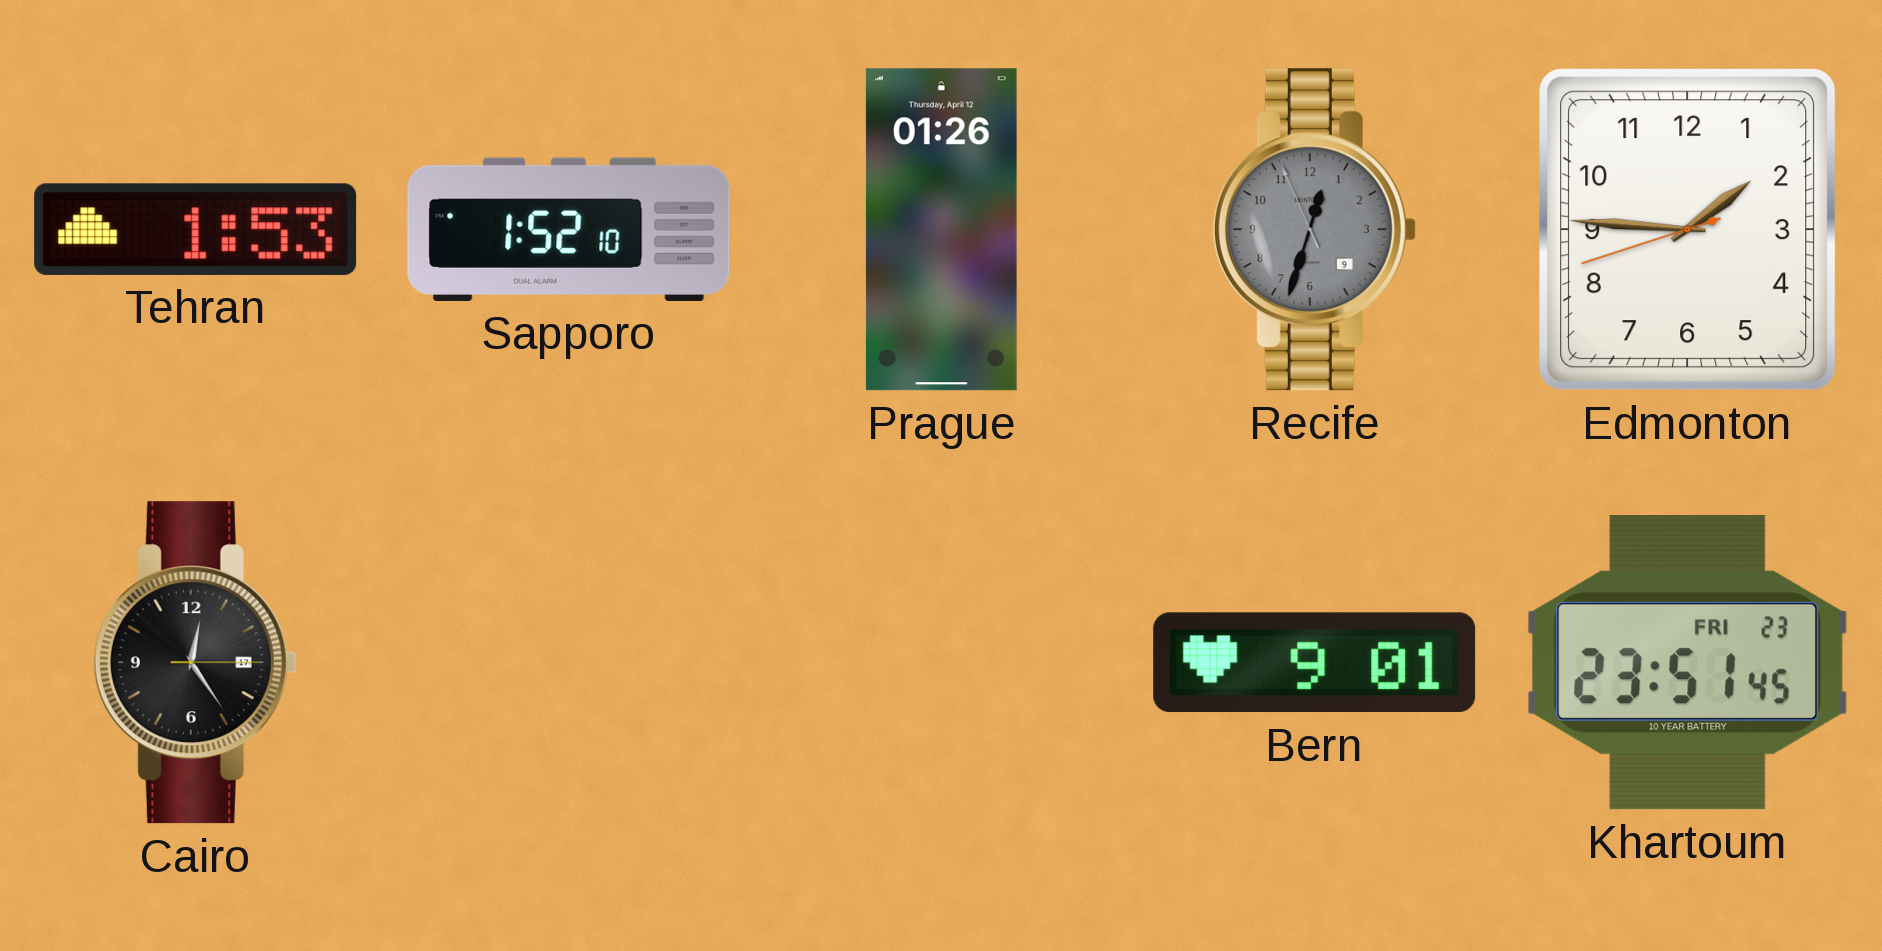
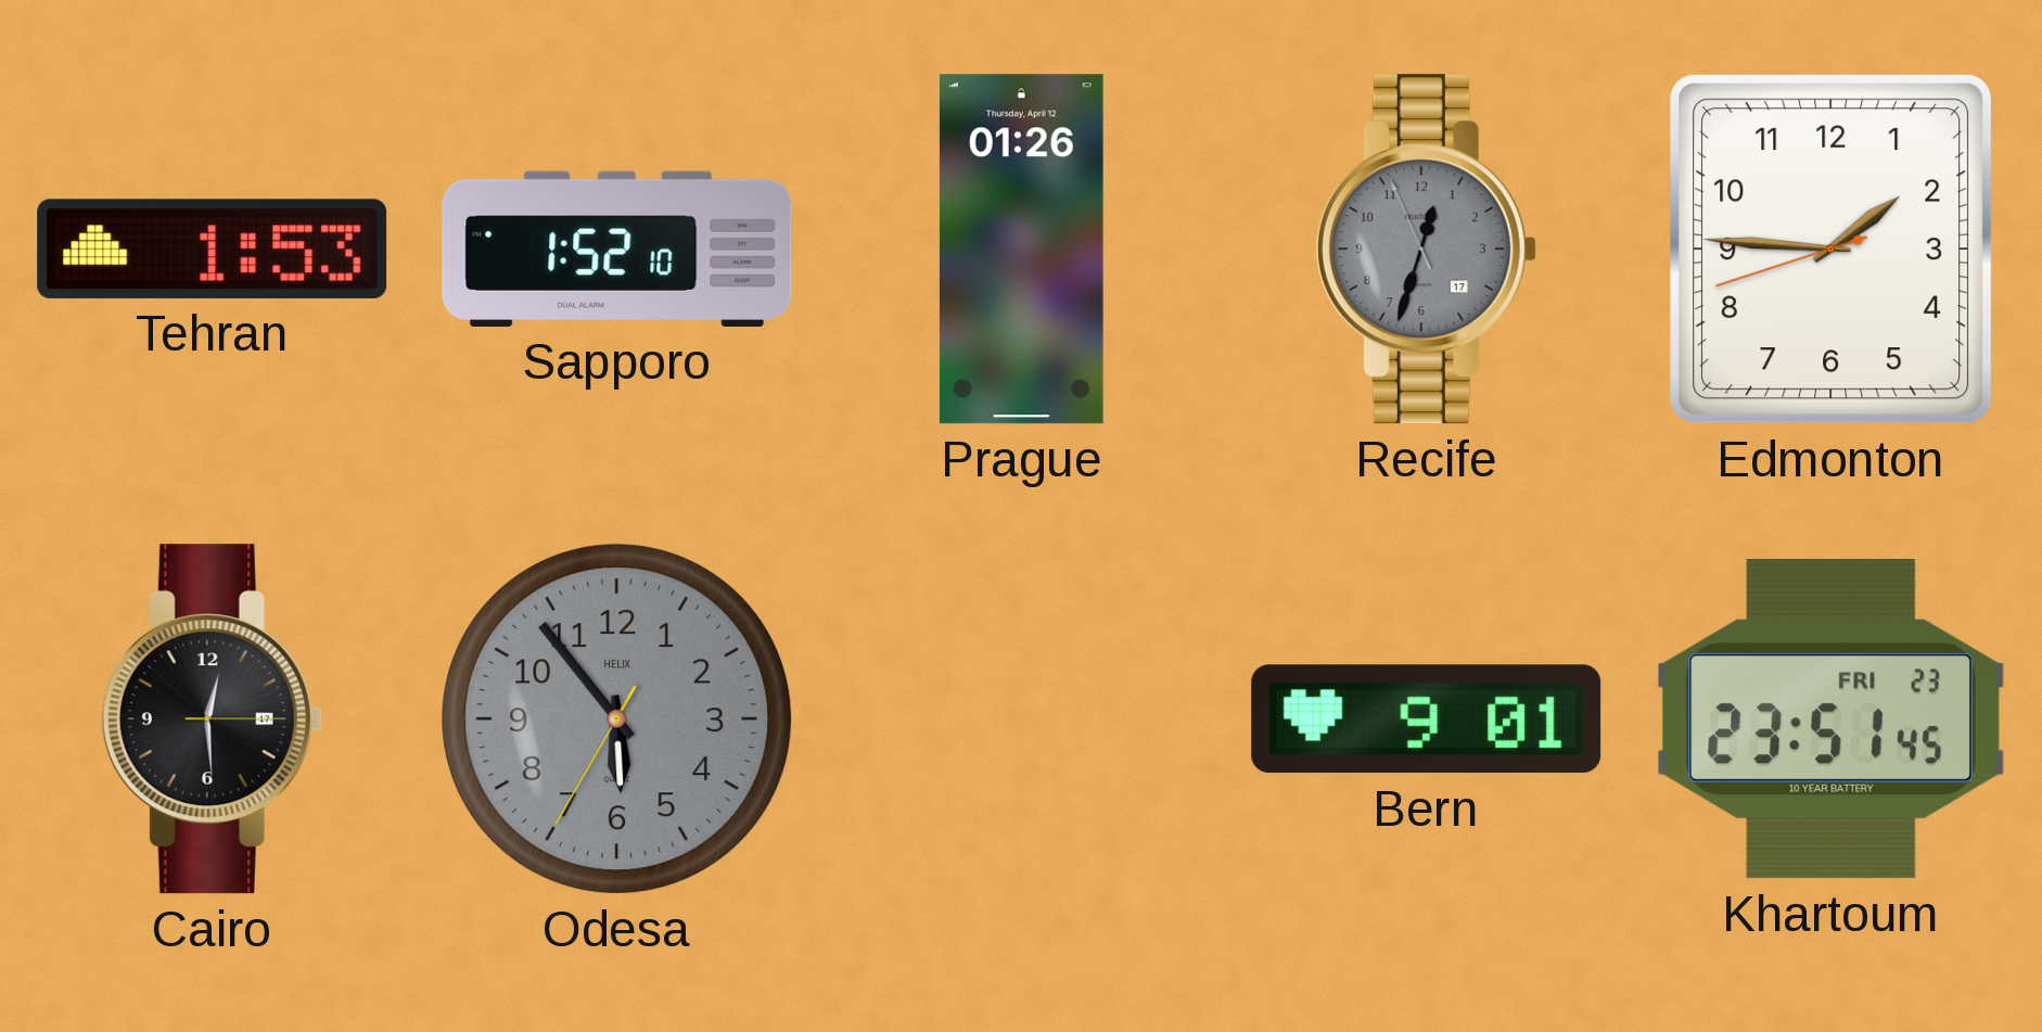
Recife date: 9 -> 17
Cairo: 12:24 -> 12:29
Odesa: none -> 5:53
